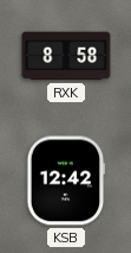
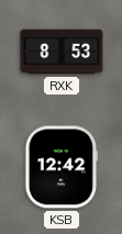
RXK: 8:58 -> 8:53
